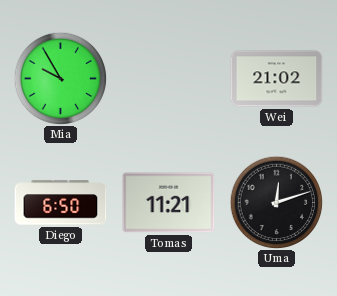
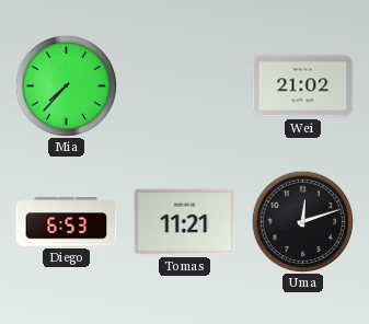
Mia: 9:55 -> 7:37
Diego: 6:50 -> 6:53
